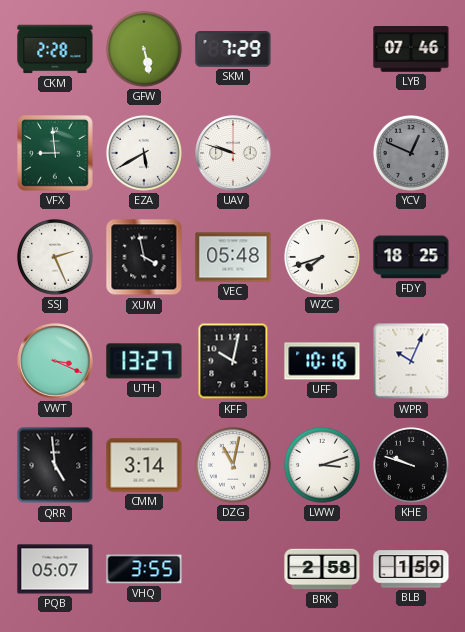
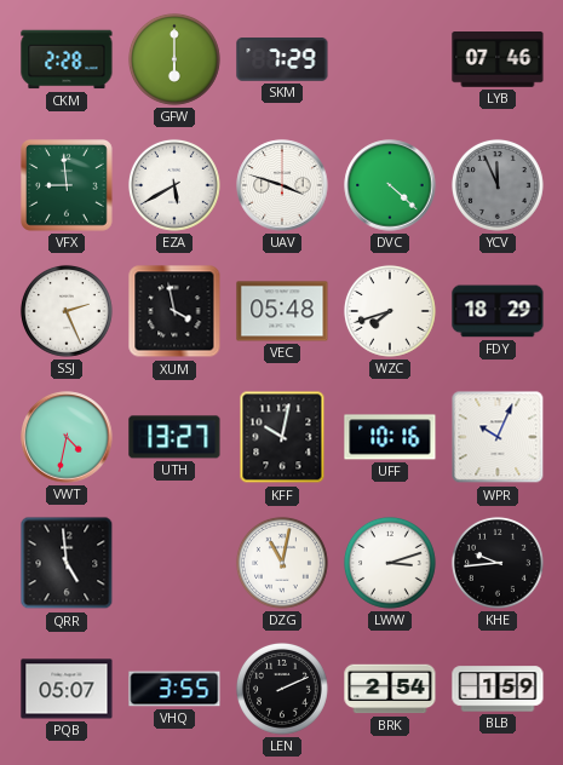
GFW: 5:28 -> 6:00
UAV: 9:48 -> 3:48
DVC: none -> 4:22
YCV: 12:49 -> 11:56
FDY: 18:25 -> 18:29
VWT: 3:19 -> 4:32
CMM: 3:14 -> none
KHE: 9:48 -> 9:44
LEN: none -> 2:11
BRK: 2:58 -> 2:54
